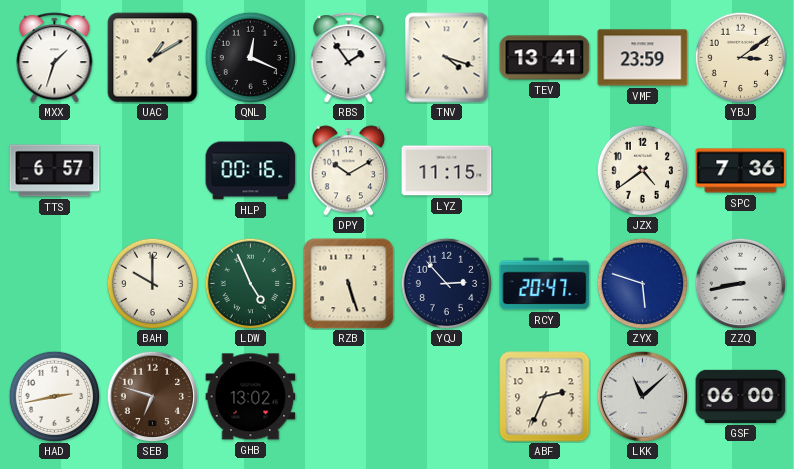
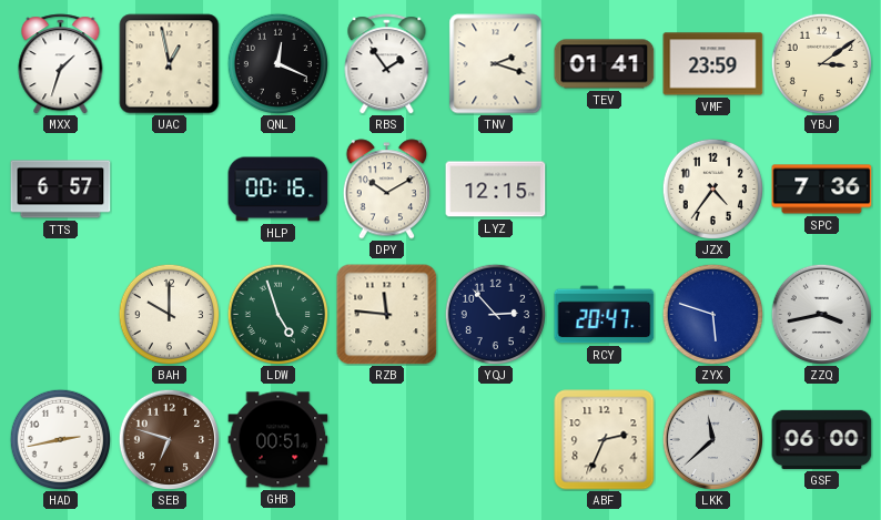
UAC: 1:10 -> 12:58
TNV: 4:18 -> 2:18
TEV: 13:41 -> 01:41
LYZ: 11:15 -> 12:15
JZX: 4:39 -> 4:36
LDW: 4:56 -> 4:57
RZB: 5:27 -> 11:46
ZZQ: 8:43 -> 3:43
GHB: 13:02 -> 00:51
LKK: 11:08 -> 11:38
